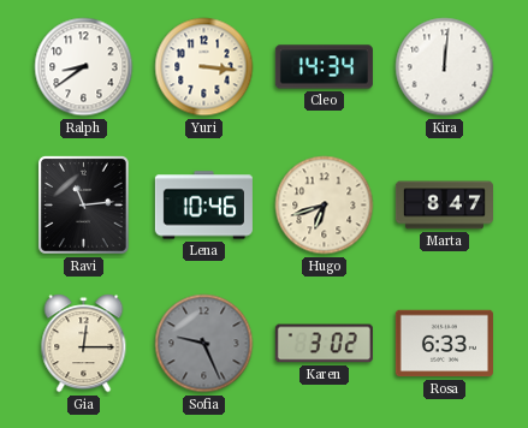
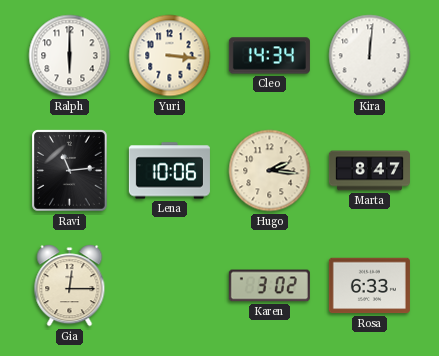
Ralph: 8:39 -> 6:00
Lena: 10:46 -> 10:06
Hugo: 6:42 -> 2:16
Sofia: 9:26 -> none
